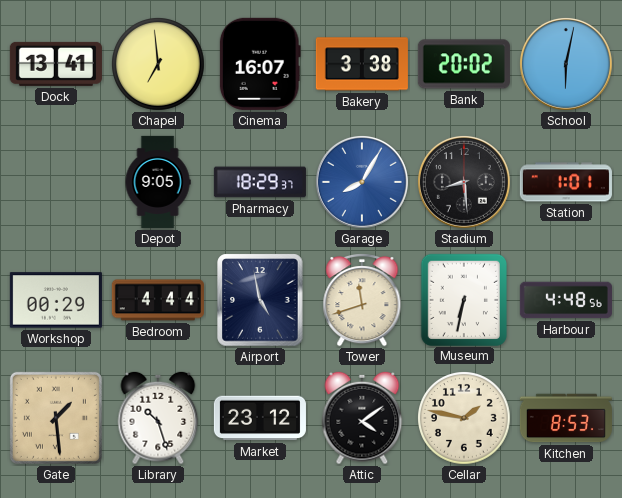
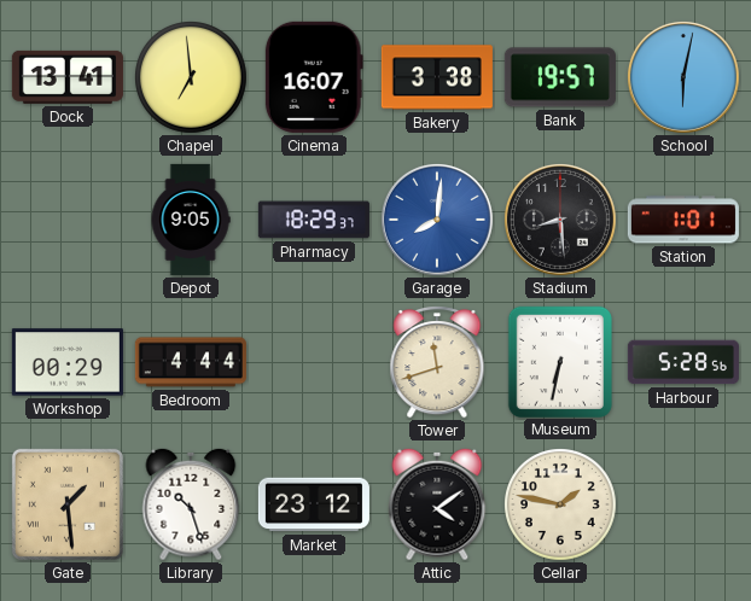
Bank: 20:02 -> 19:57
Garage: 8:05 -> 8:01
Airport: 4:58 -> none
Harbour: 4:48 -> 5:28
Kitchen: 8:53 -> none
